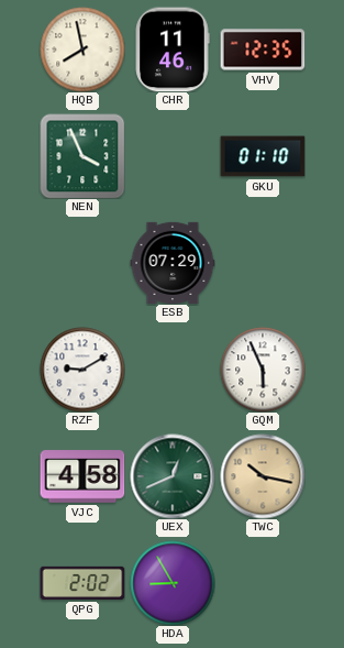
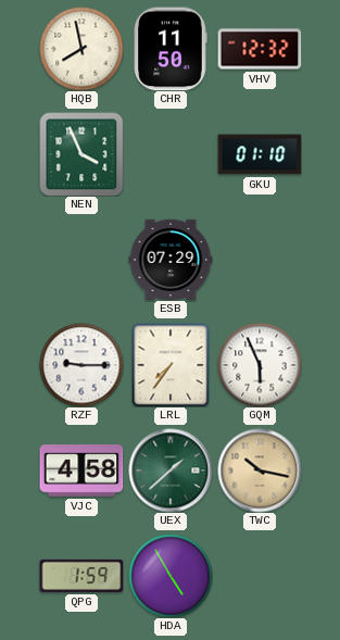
CHR: 11:46 -> 11:50
VHV: 12:35 -> 12:32
RZF: 9:10 -> 9:15
LRL: none -> 7:36
UEX: 12:41 -> 1:38
QPG: 2:02 -> 1:59
HDA: 8:55 -> 4:55
